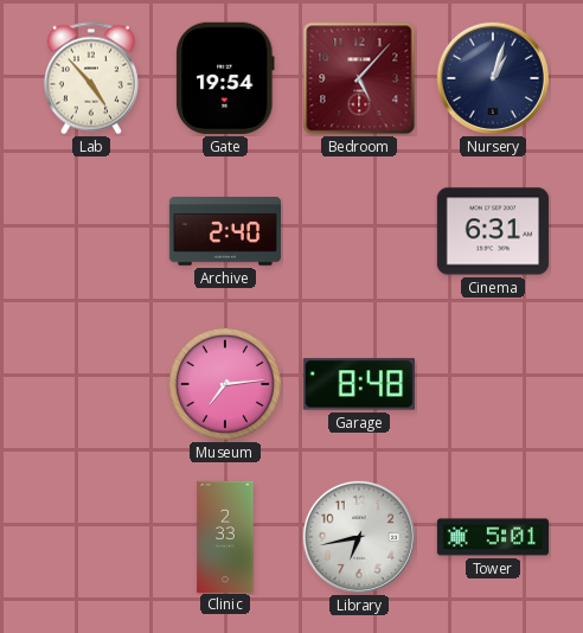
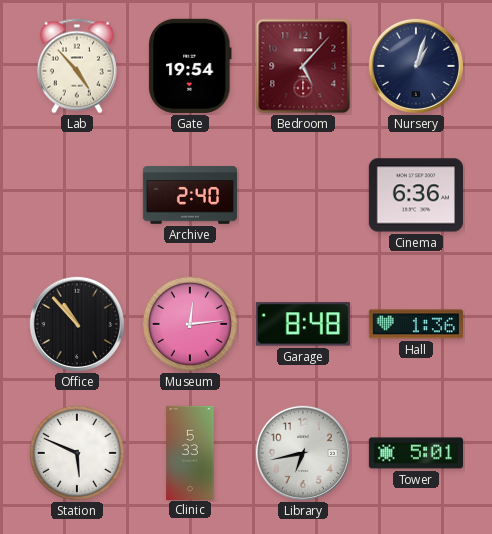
Cinema: 6:31 -> 6:36
Office: none -> 10:53
Museum: 7:14 -> 12:14
Hall: none -> 1:36
Station: none -> 5:49
Clinic: 2:33 -> 5:33
